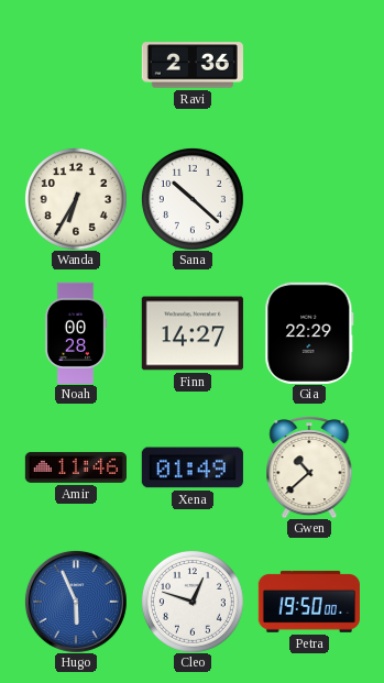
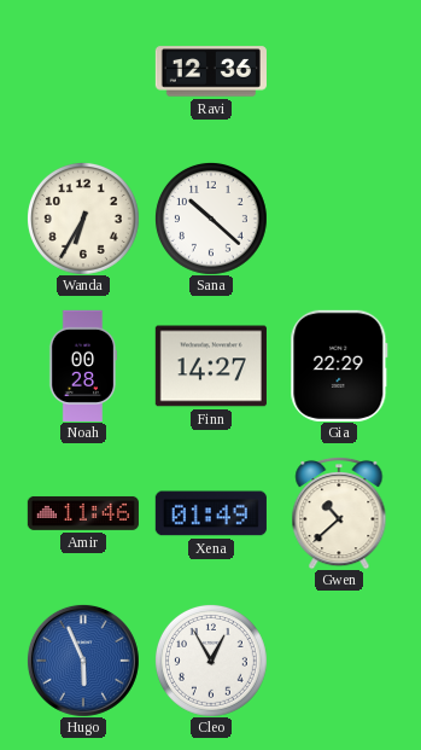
Ravi: 2:36 -> 12:36
Cleo: 12:48 -> 12:55
Petra: 19:50 -> none
